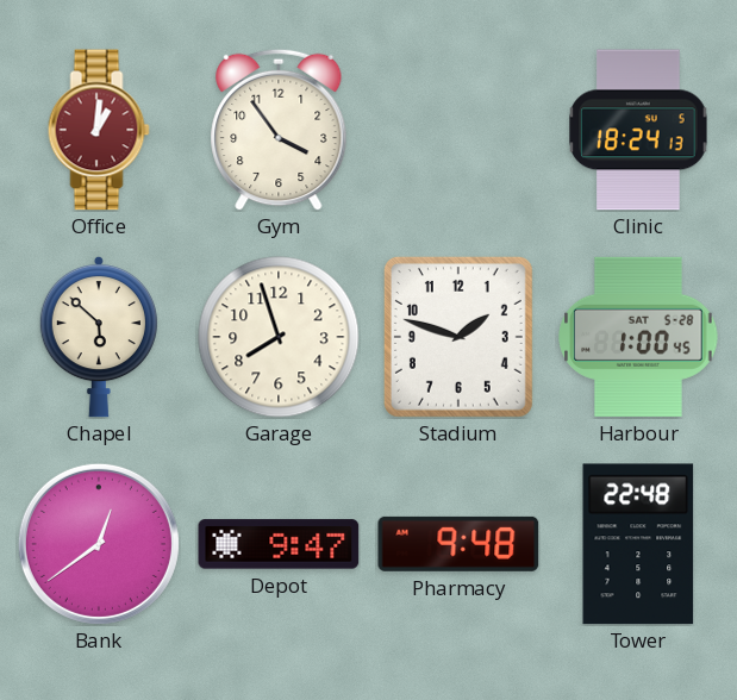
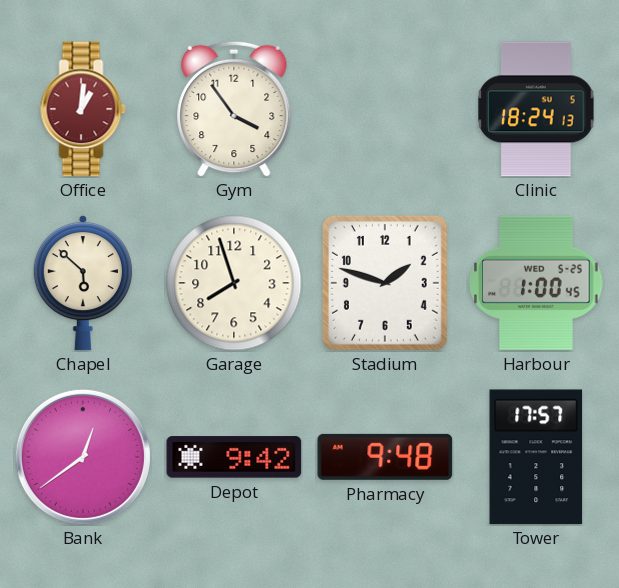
Harbour date: SAT 5-28 -> WED 5-25
Depot: 9:47 -> 9:42
Tower: 22:48 -> 17:57
